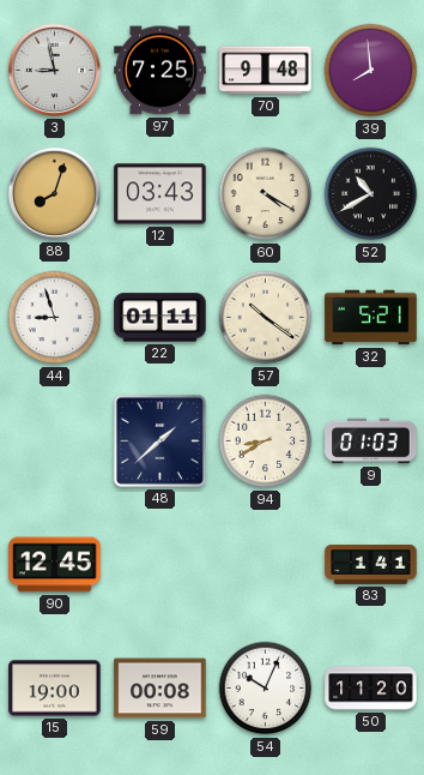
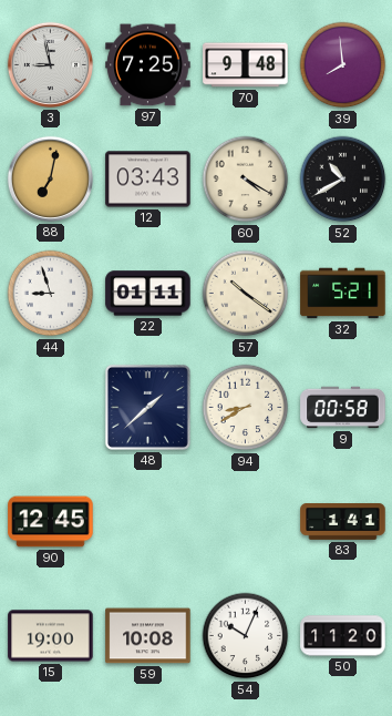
88: 8:03 -> 7:02
9: 01:03 -> 00:58
59: 00:08 -> 10:08
